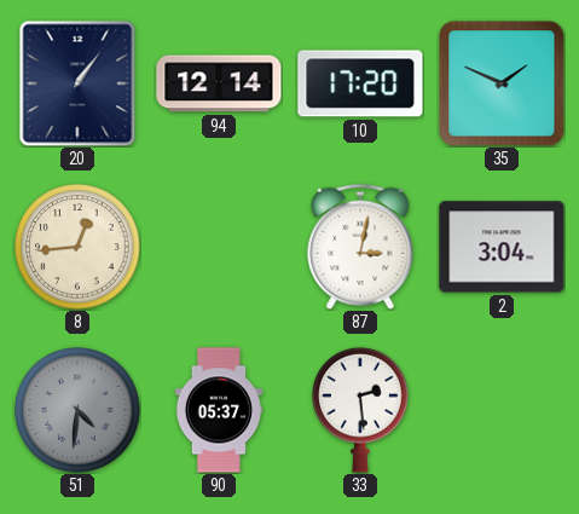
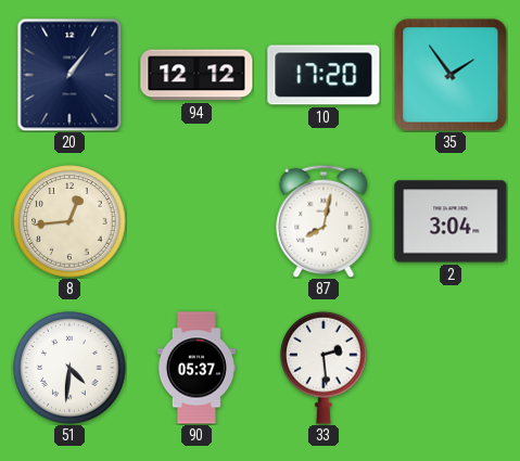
94: 12:14 -> 12:12
35: 1:49 -> 1:54
87: 3:02 -> 8:02
51 dial: grey -> white
